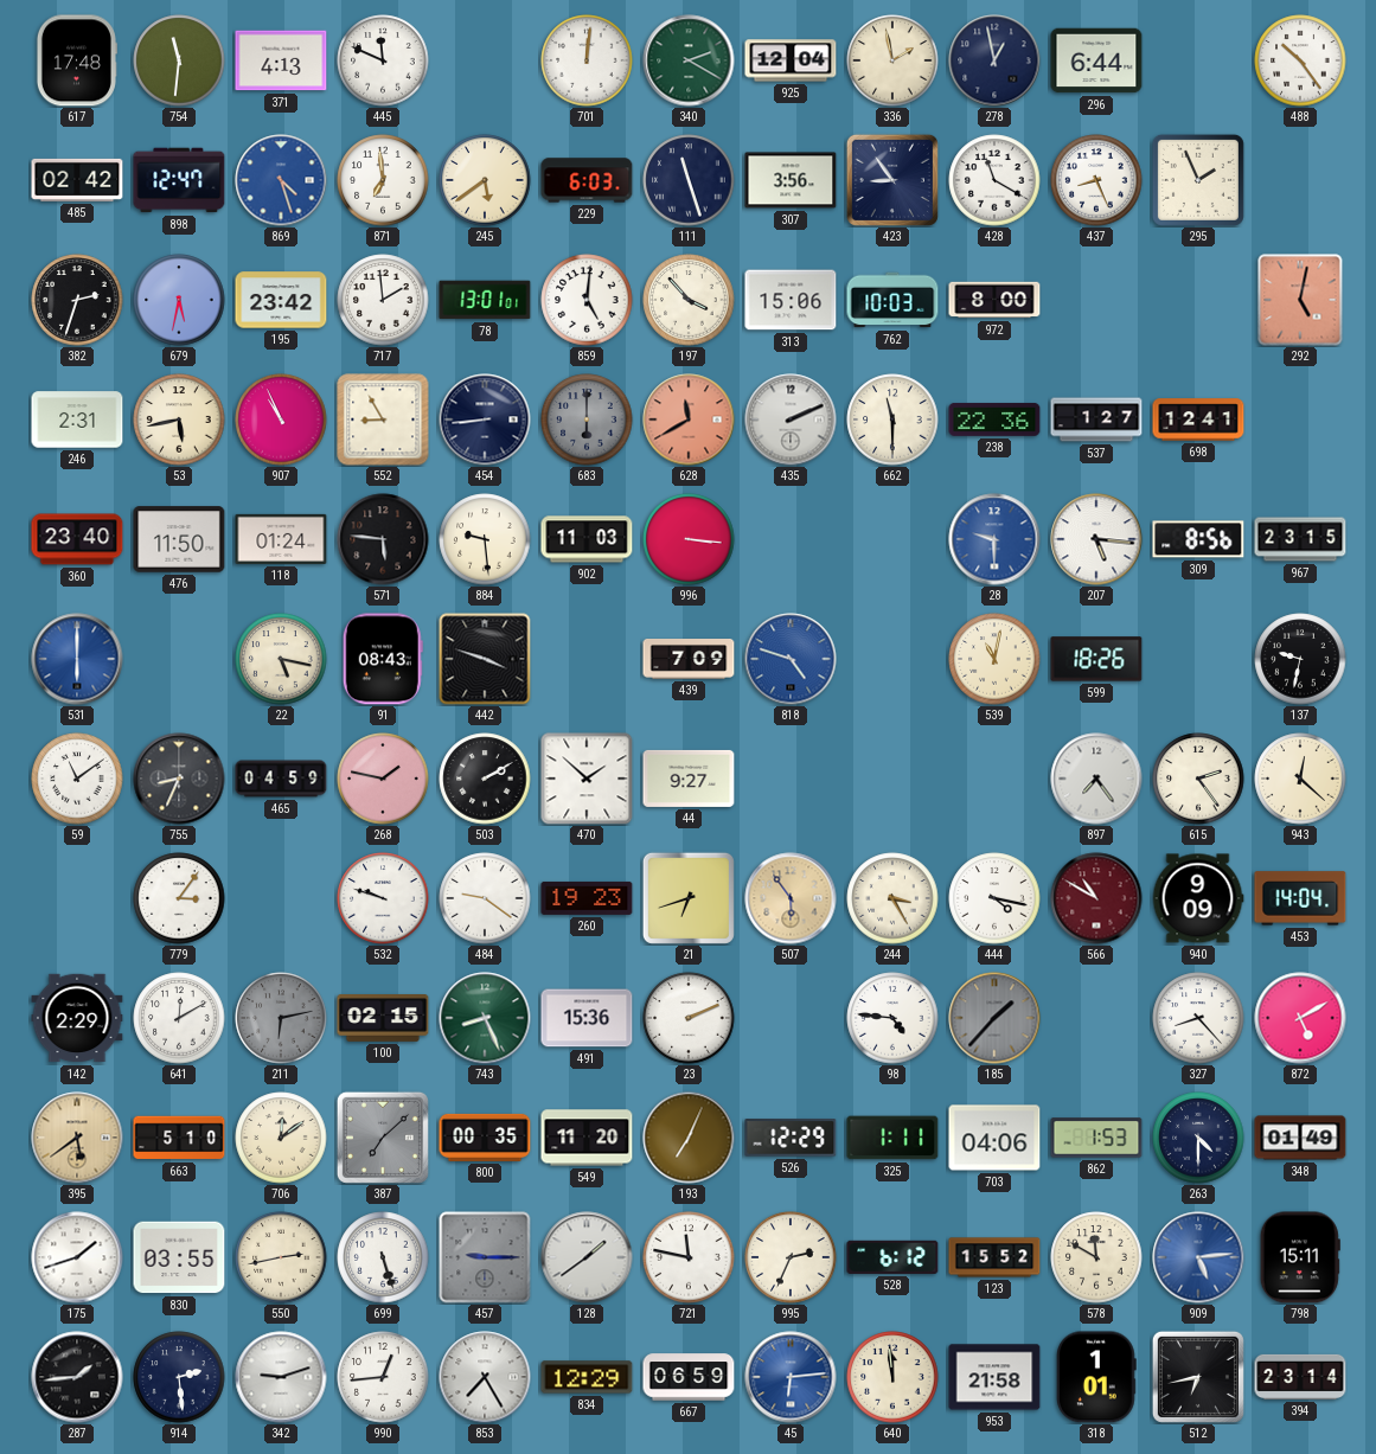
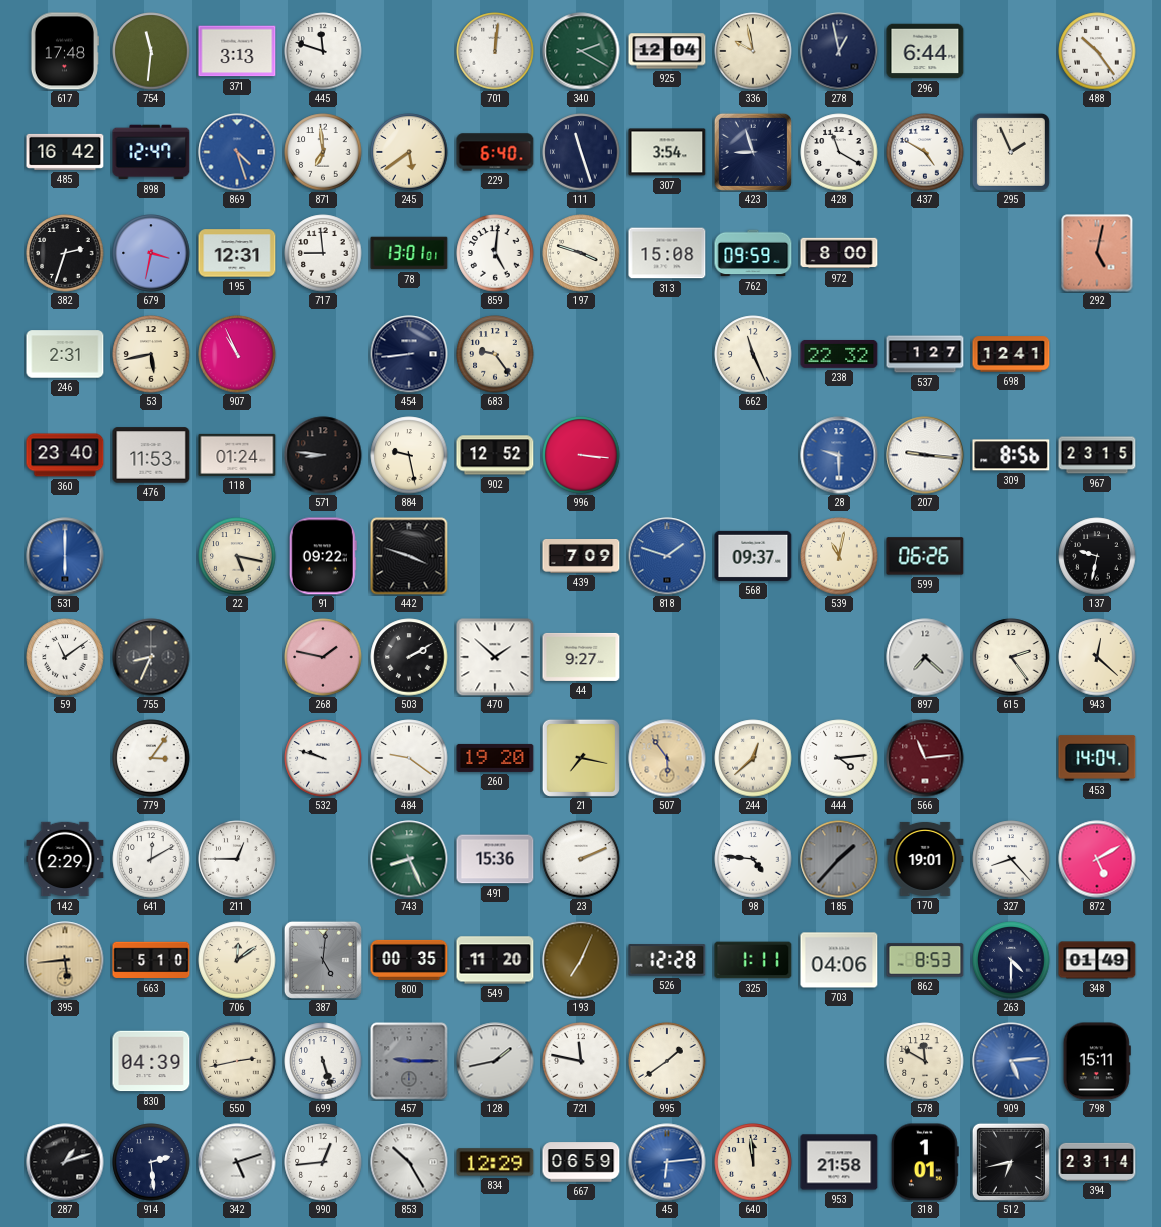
371: 4:13 -> 3:13
445: 11:49 -> 11:48
336: 1:58 -> 9:58
485: 02:42 -> 16:42
229: 6:03 -> 6:40
307: 3:56 -> 3:54
423: 8:54 -> 8:57
437: 8:26 -> 4:50
679: 5:32 -> 3:32
195: 23:42 -> 12:31
717: 1:59 -> 8:59
197: 3:53 -> 3:48
313: 15:06 -> 15:08
762: 10:03 -> 09:59
552: 8:55 -> none
683: 6:00 -> 9:24
683 dial: grey -> cream
628: 11:40 -> none
435: 2:11 -> none
662: 11:30 -> 11:26
238: 22:36 -> 22:32
476: 11:50 -> 11:53
571: 5:46 -> 8:46
884: 9:29 -> 9:28
902: 11:03 -> 12:52
207: 5:16 -> 9:16
91: 08:43 -> 09:22
818: 4:48 -> 1:48
568: none -> 09:37
599: 18:26 -> 06:26
465: 04:59 -> none
897: 7:24 -> 7:22
260: 19:23 -> 19:20
21: 6:42 -> 7:17
244: 3:25 -> 12:38
444: 4:17 -> 4:14
566: 10:50 -> 11:14
940: 9:09 -> none
211: 6:13 -> 12:45
211 dial: grey -> white
100: 02:15 -> none
170: none -> 19:01
395: 5:39 -> 5:44
387: 7:08 -> 5:01
526: 12:29 -> 12:28
862: 1:53 -> 8:53
175: 1:42 -> none
830: 03:55 -> 04:39
128: 1:39 -> 1:43
995: 2:34 -> 1:39
528: 6:12 -> none
123: 15:52 -> none
287: 1:44 -> 1:12
342: 9:12 -> 5:12
853: 7:25 -> 10:25
